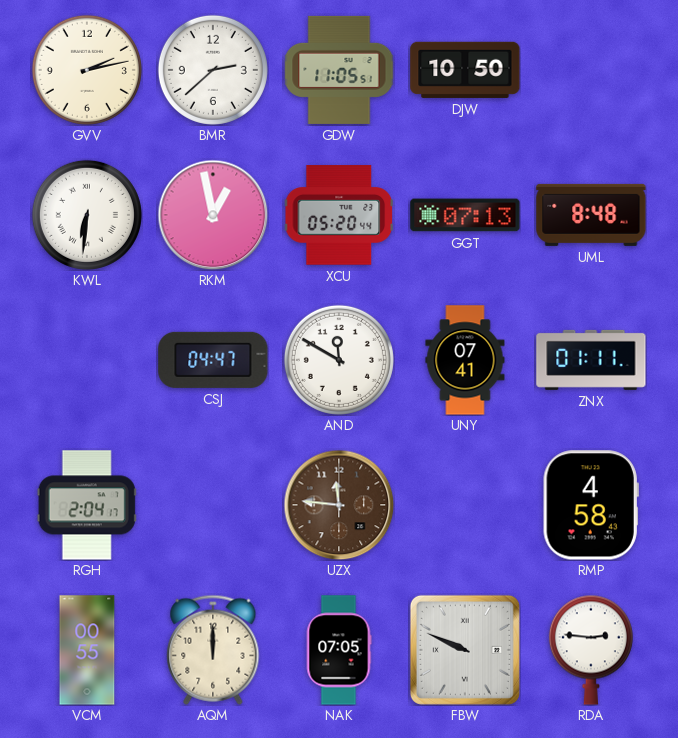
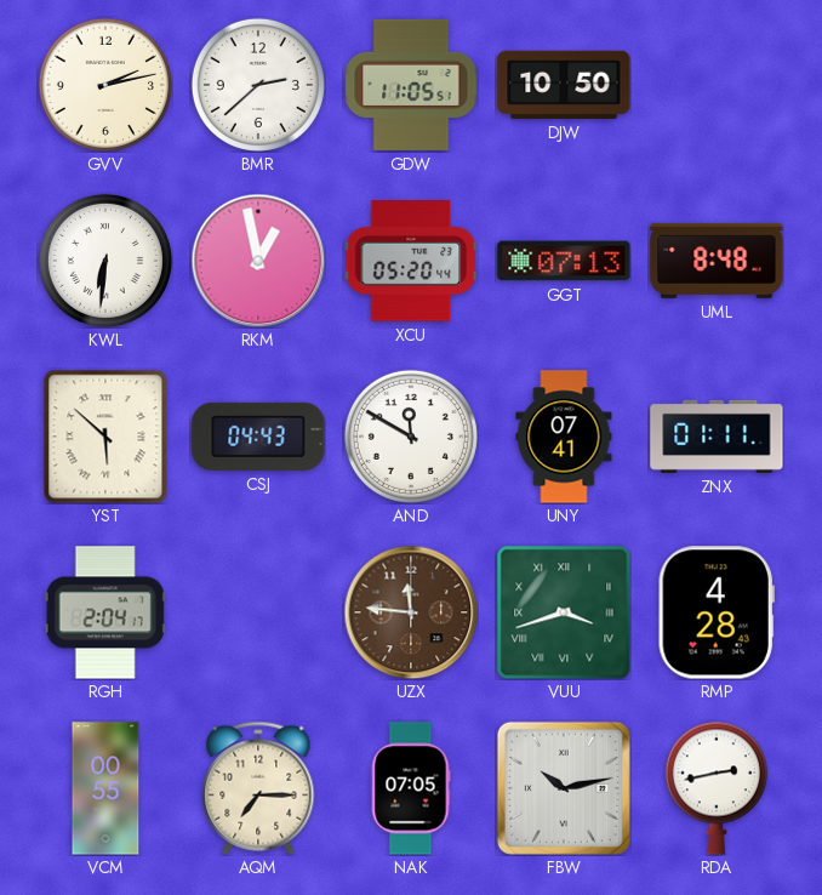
YST: none -> 5:52
CSJ: 04:47 -> 04:43
VUU: none -> 3:42
RMP: 4:58 -> 4:28
AQM: 12:00 -> 7:15
FBW: 9:49 -> 10:13
RDA: 2:46 -> 2:43
